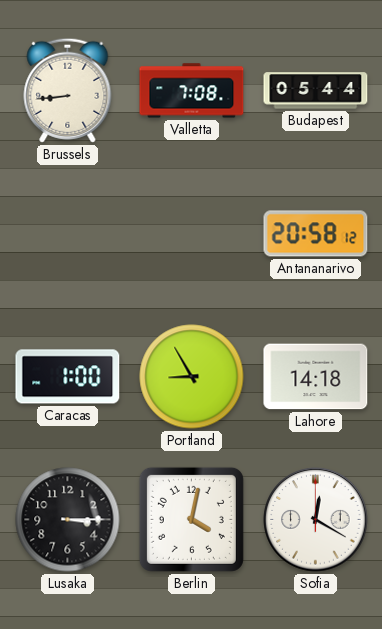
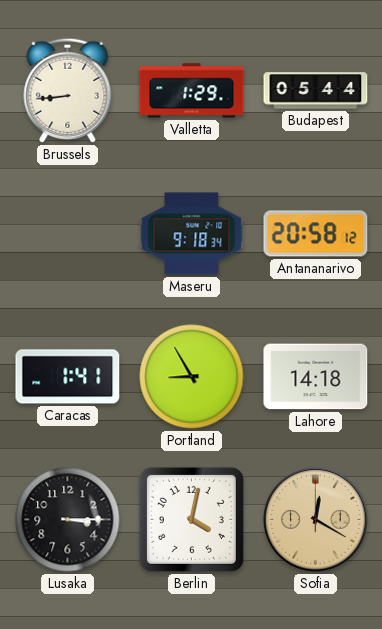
Valletta: 7:08 -> 1:29
Maseru: none -> 9:18
Caracas: 1:00 -> 1:41
Sofia dial: white -> champagne
